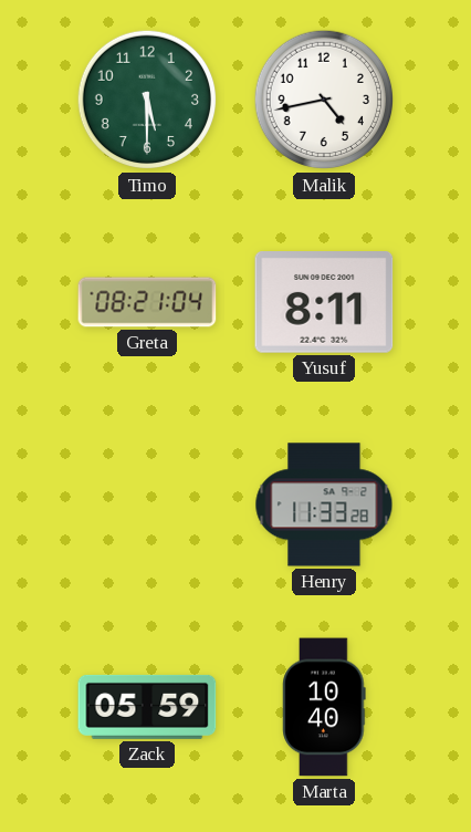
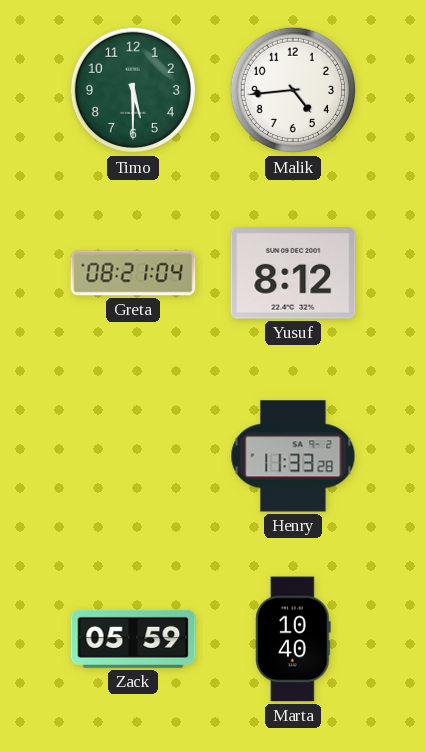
Malik: 4:43 -> 4:44
Yusuf: 8:11 -> 8:12
